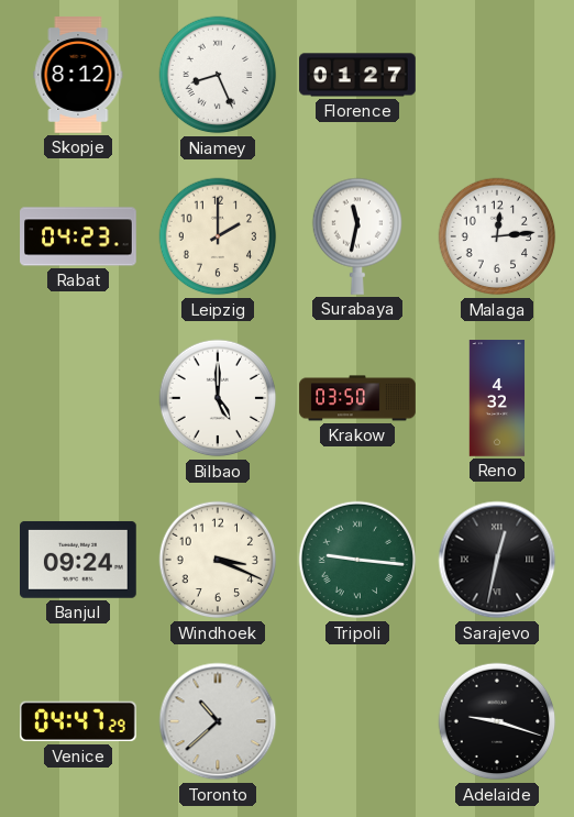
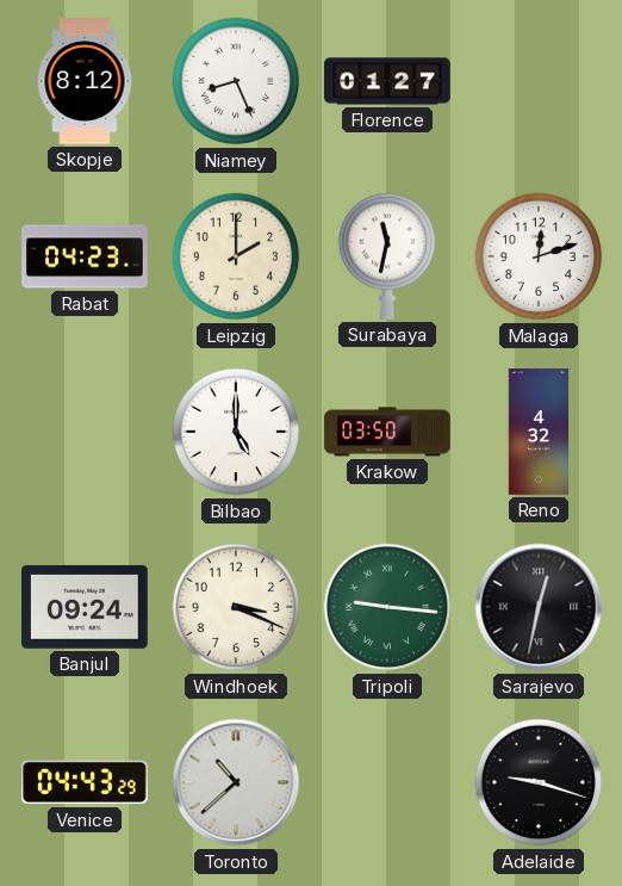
Malaga: 12:14 -> 12:12
Venice: 04:47 -> 04:43
